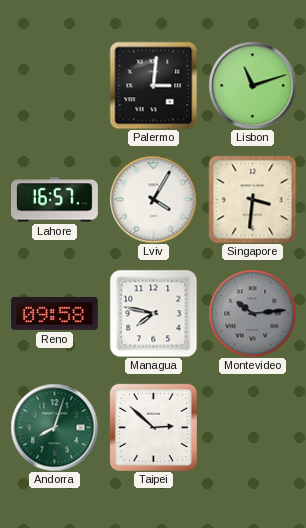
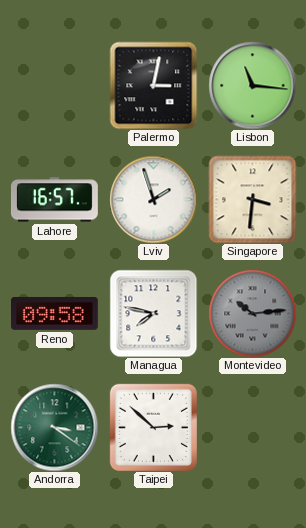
Palermo: 3:01 -> 3:02
Lisbon: 11:12 -> 11:16
Lviv: 4:05 -> 1:57
Andorra: 8:03 -> 3:21
